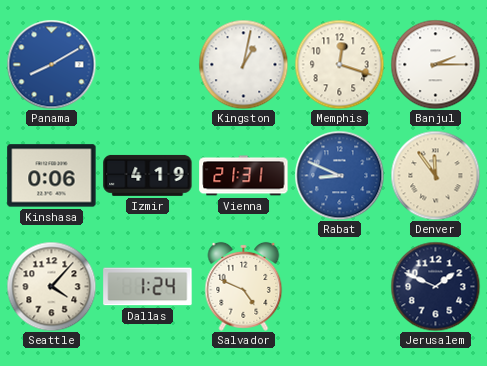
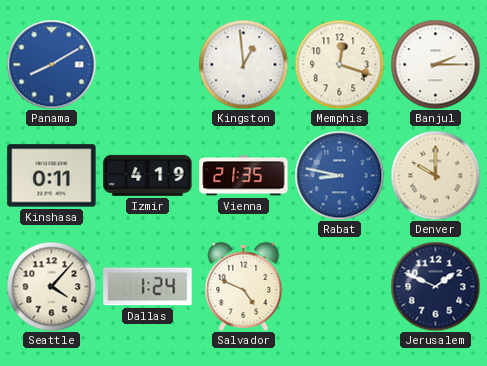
Kingston: 1:02 -> 12:59
Kinshasa: 0:06 -> 0:11
Vienna: 21:31 -> 21:35
Rabat: 8:49 -> 8:47
Denver: 11:54 -> 10:00
